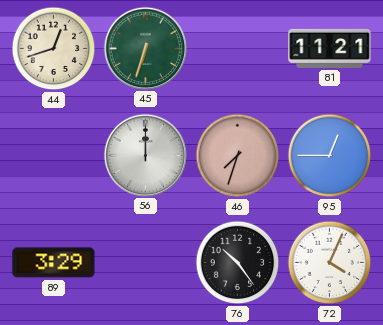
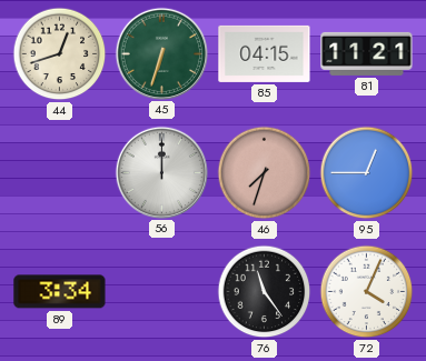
85: none -> 04:15
89: 3:29 -> 3:34
76: 10:24 -> 11:24
